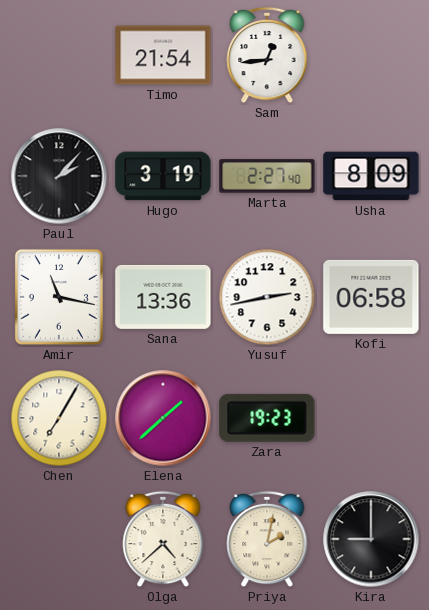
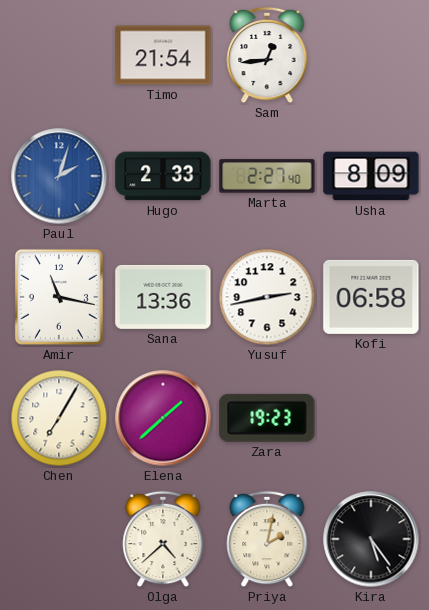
Paul: 2:07 -> 2:03
Paul dial: black -> blue
Hugo: 3:19 -> 2:33
Kira: 9:00 -> 5:24
